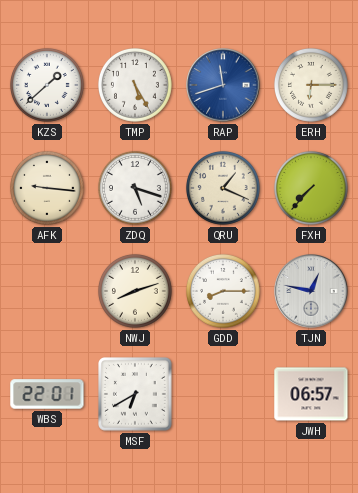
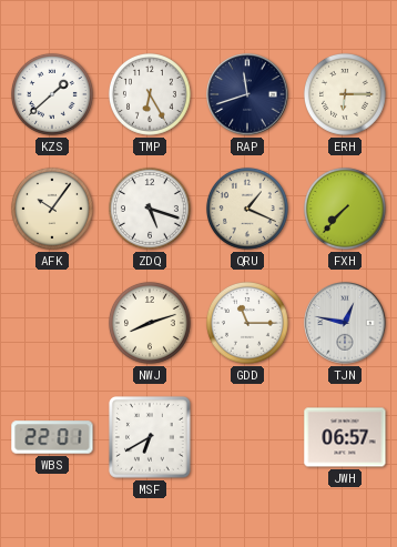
TMP: 5:25 -> 6:25
RAP dial: blue -> navy
AFK: 9:16 -> 10:06
GDD: 8:15 -> 11:15
